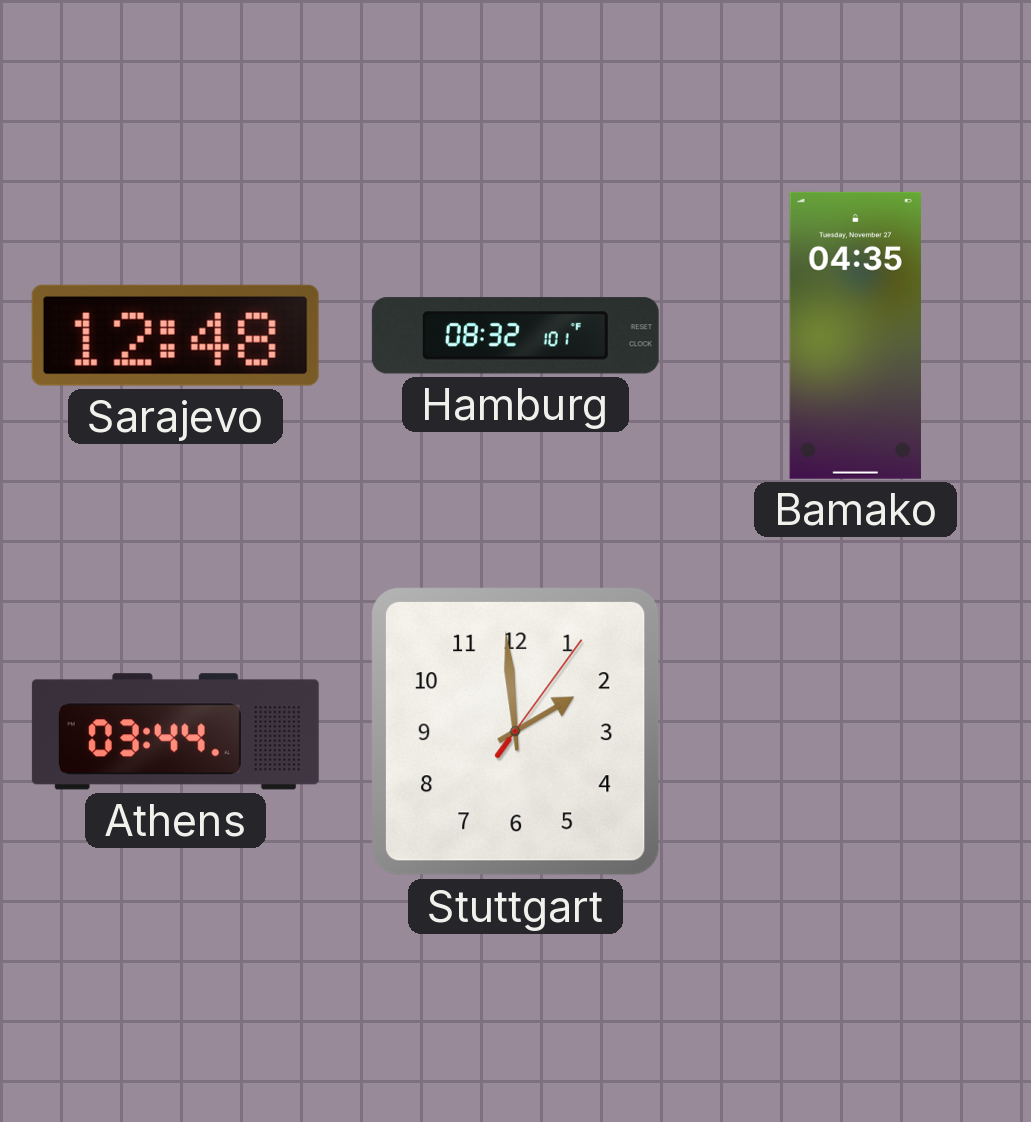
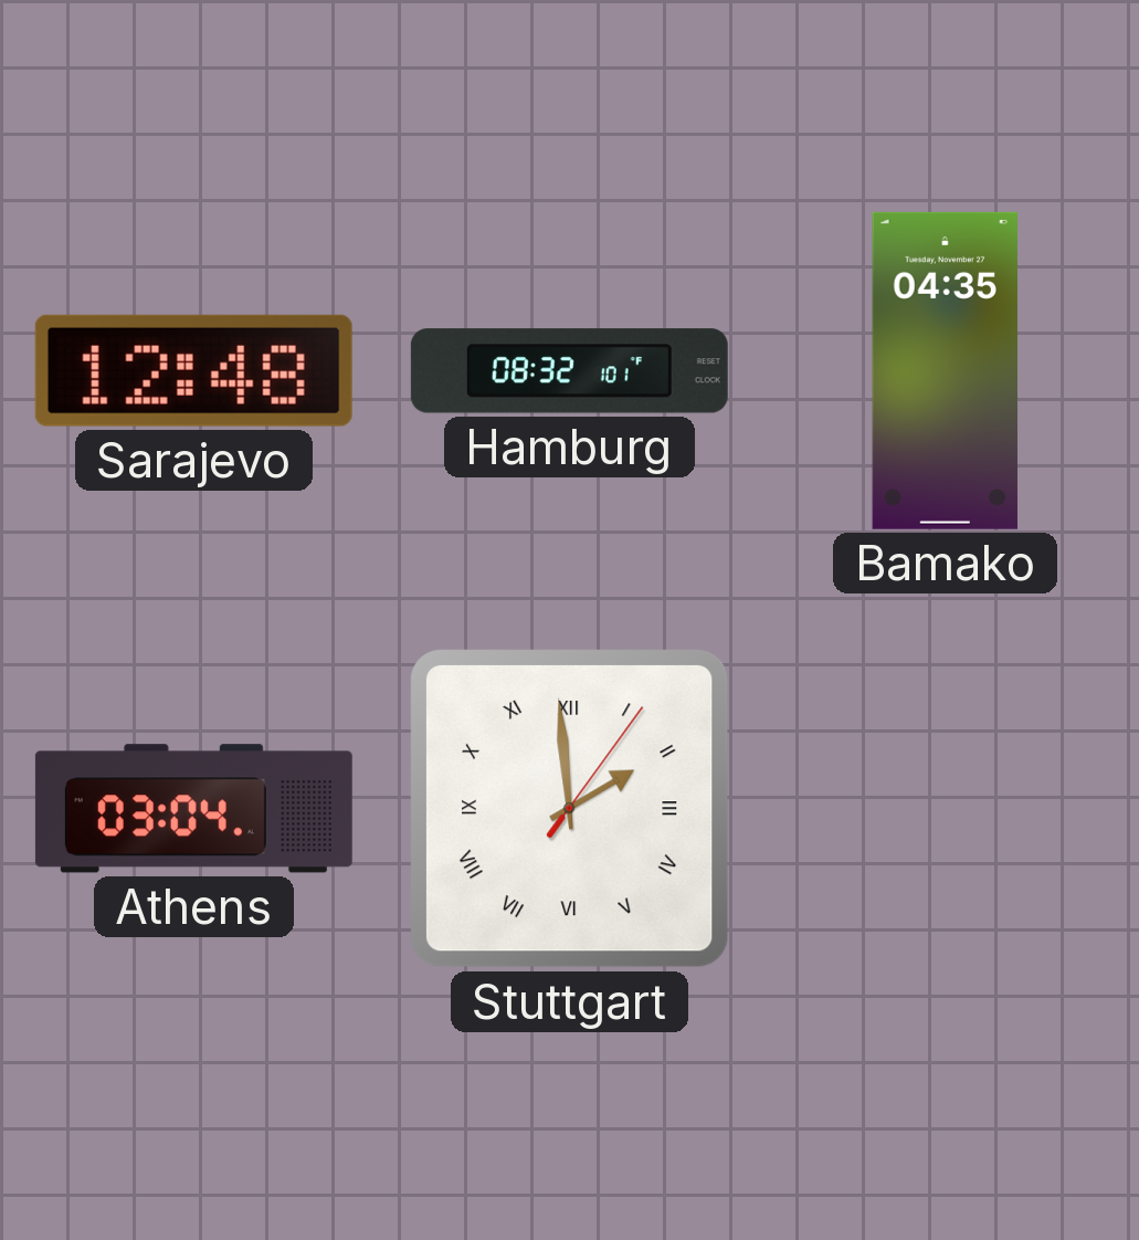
Athens: 03:44 -> 03:04
Stuttgart numerals: Arabic -> Roman
